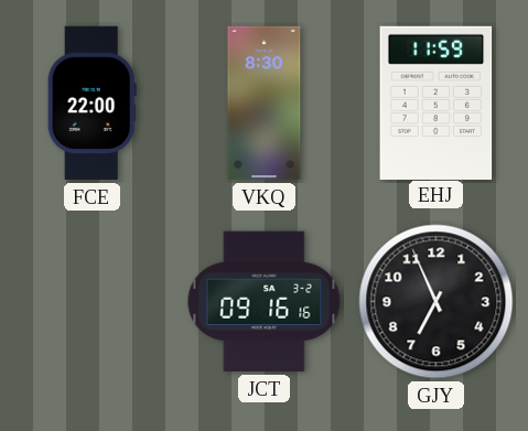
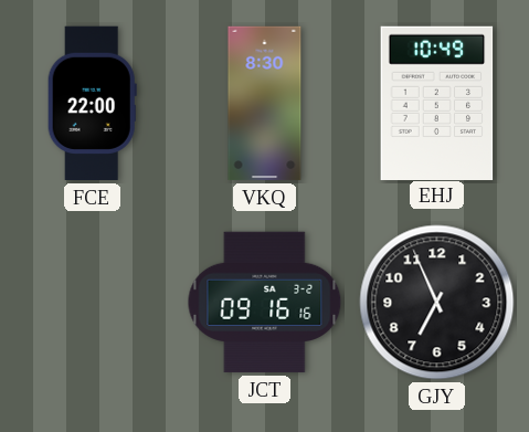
EHJ: 11:59 -> 10:49
